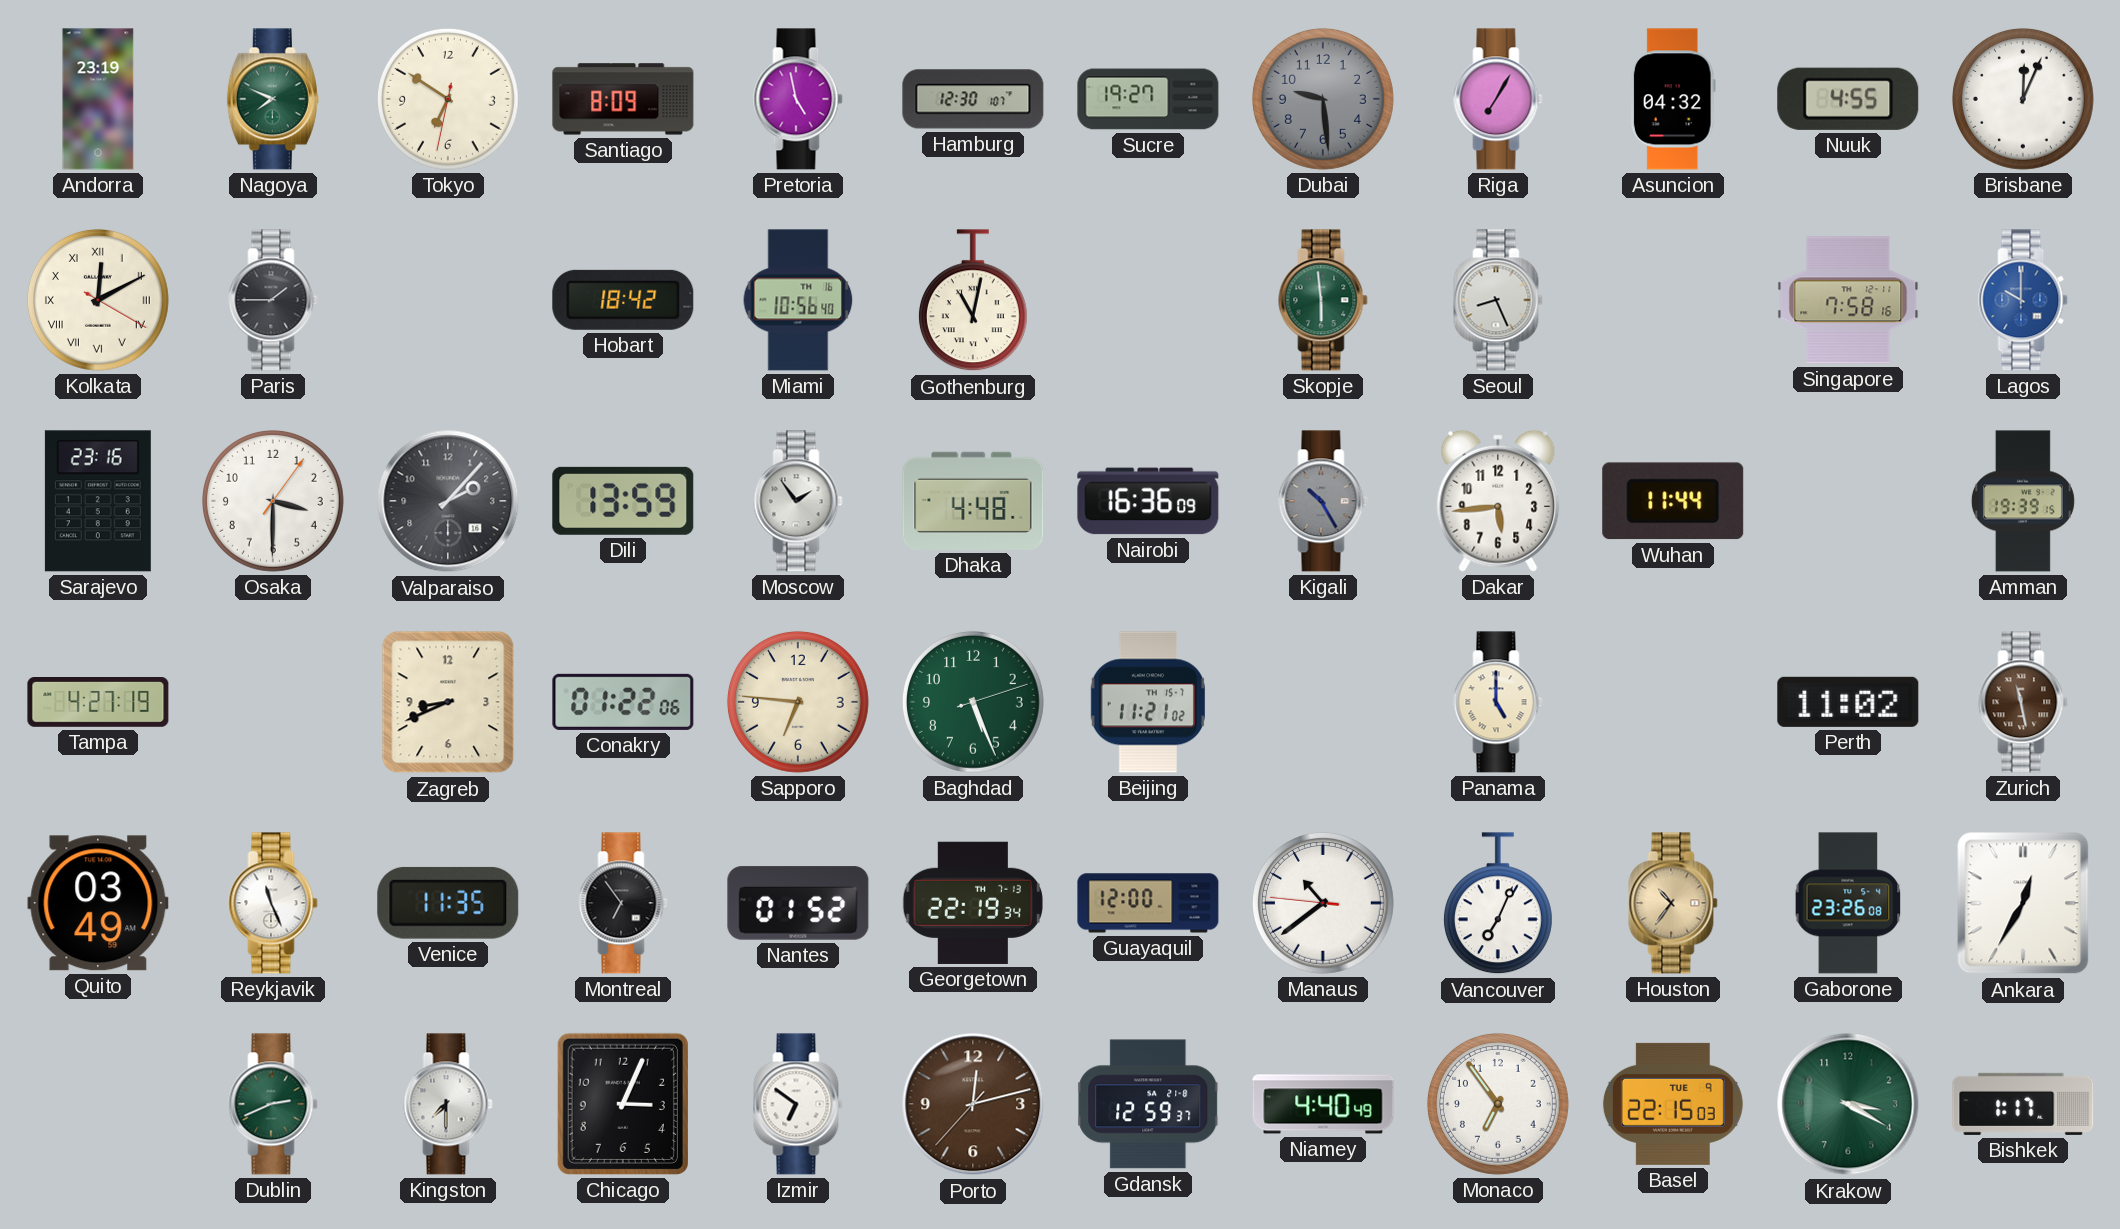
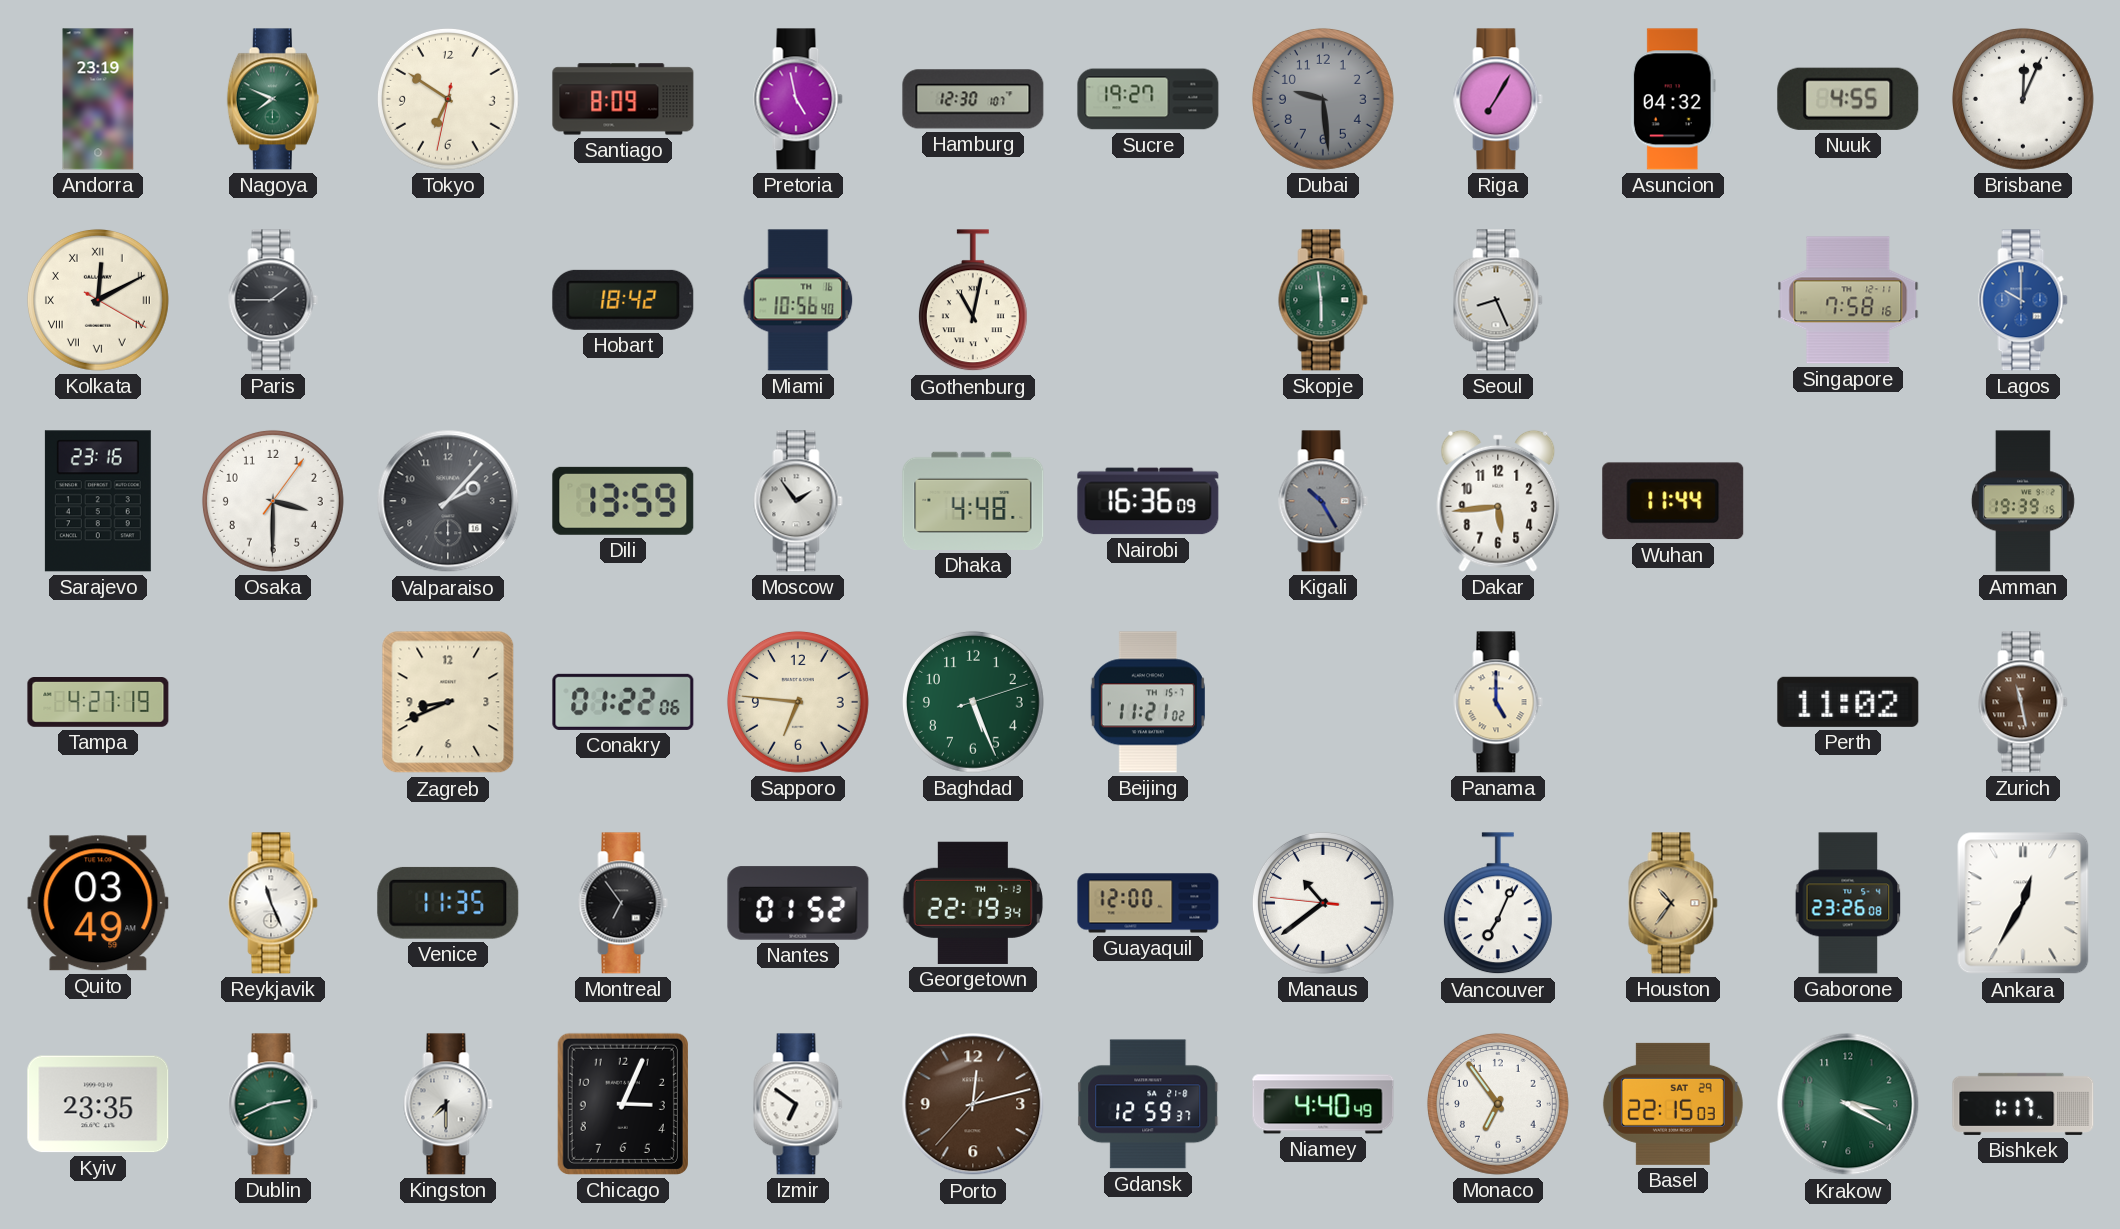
Kyiv: none -> 23:35
Basel date: TUE 9 -> SAT 29
